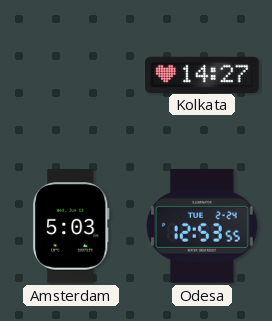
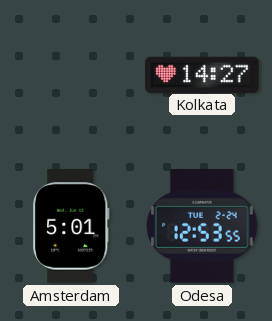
Amsterdam: 5:03 -> 5:01
